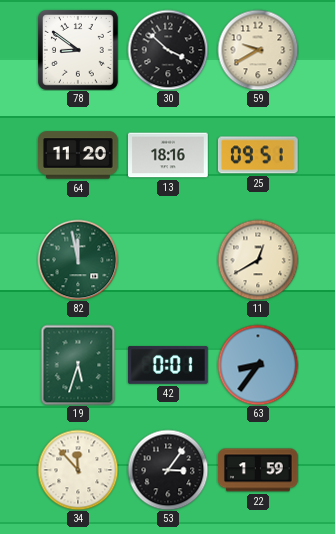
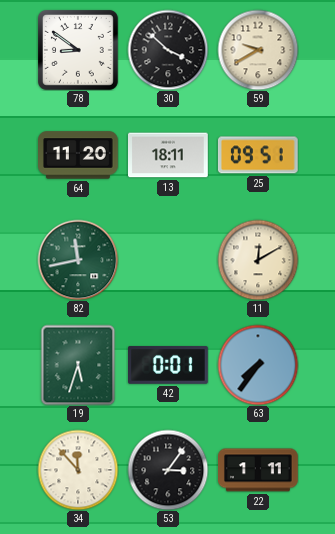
13: 18:16 -> 18:11
82: 11:58 -> 11:43
11: 12:40 -> 12:10
63: 8:36 -> 7:36
22: 1:59 -> 1:11
